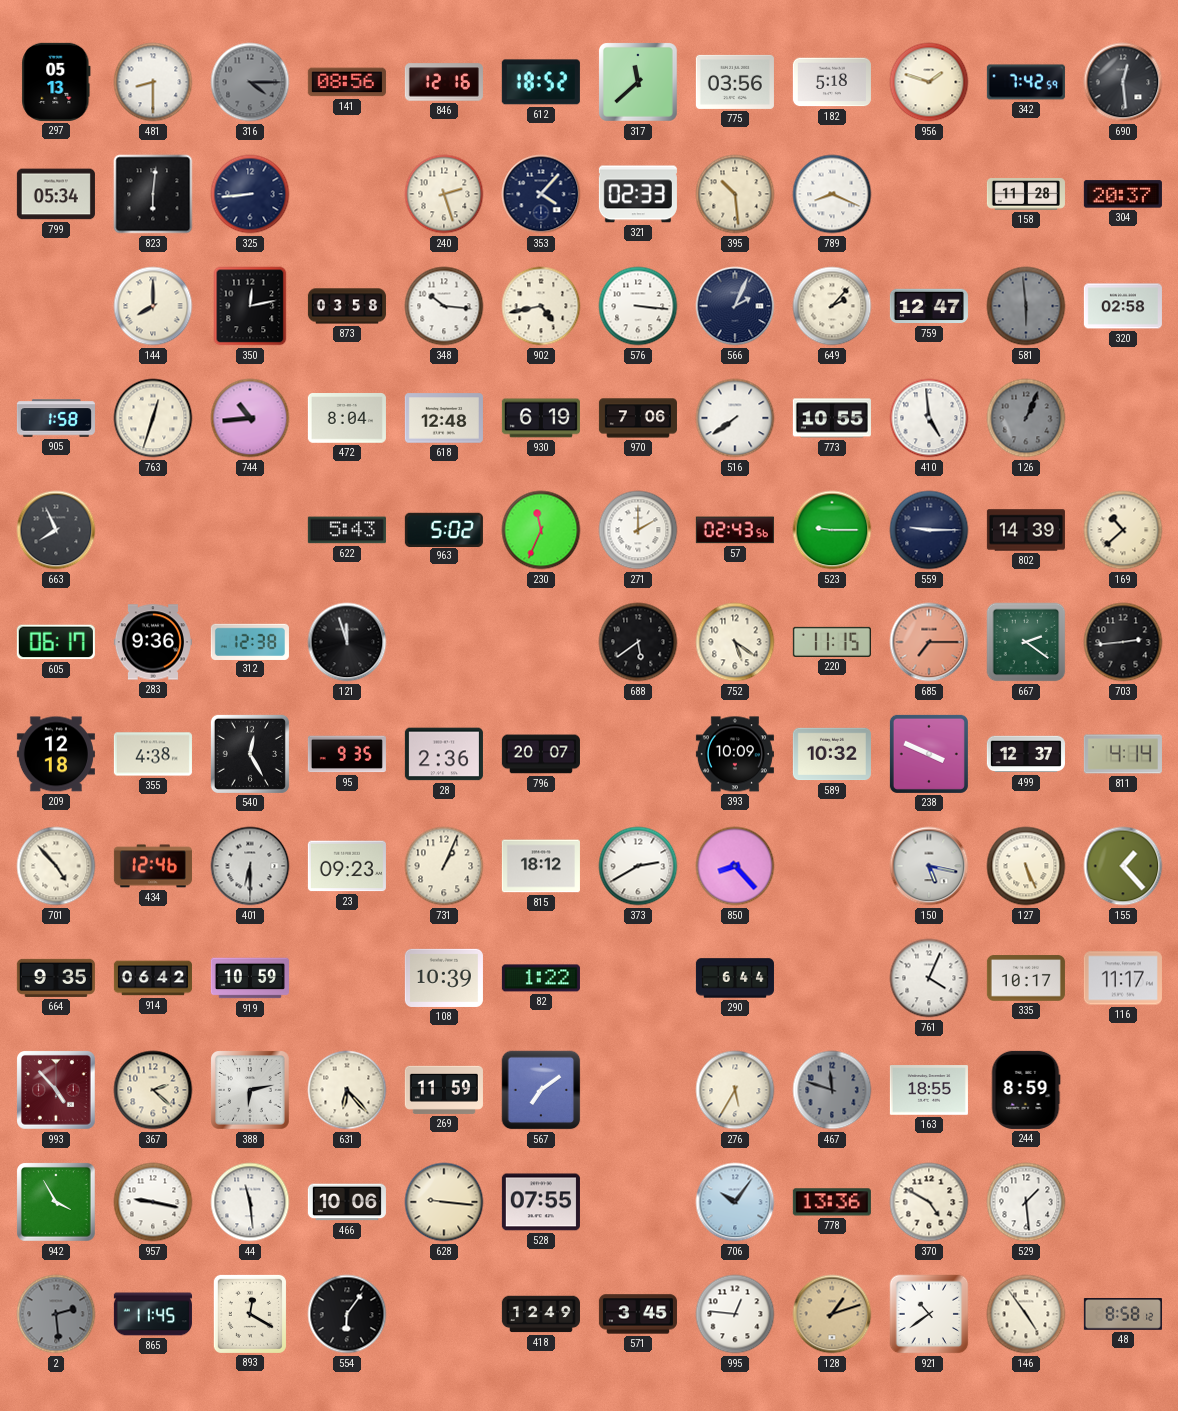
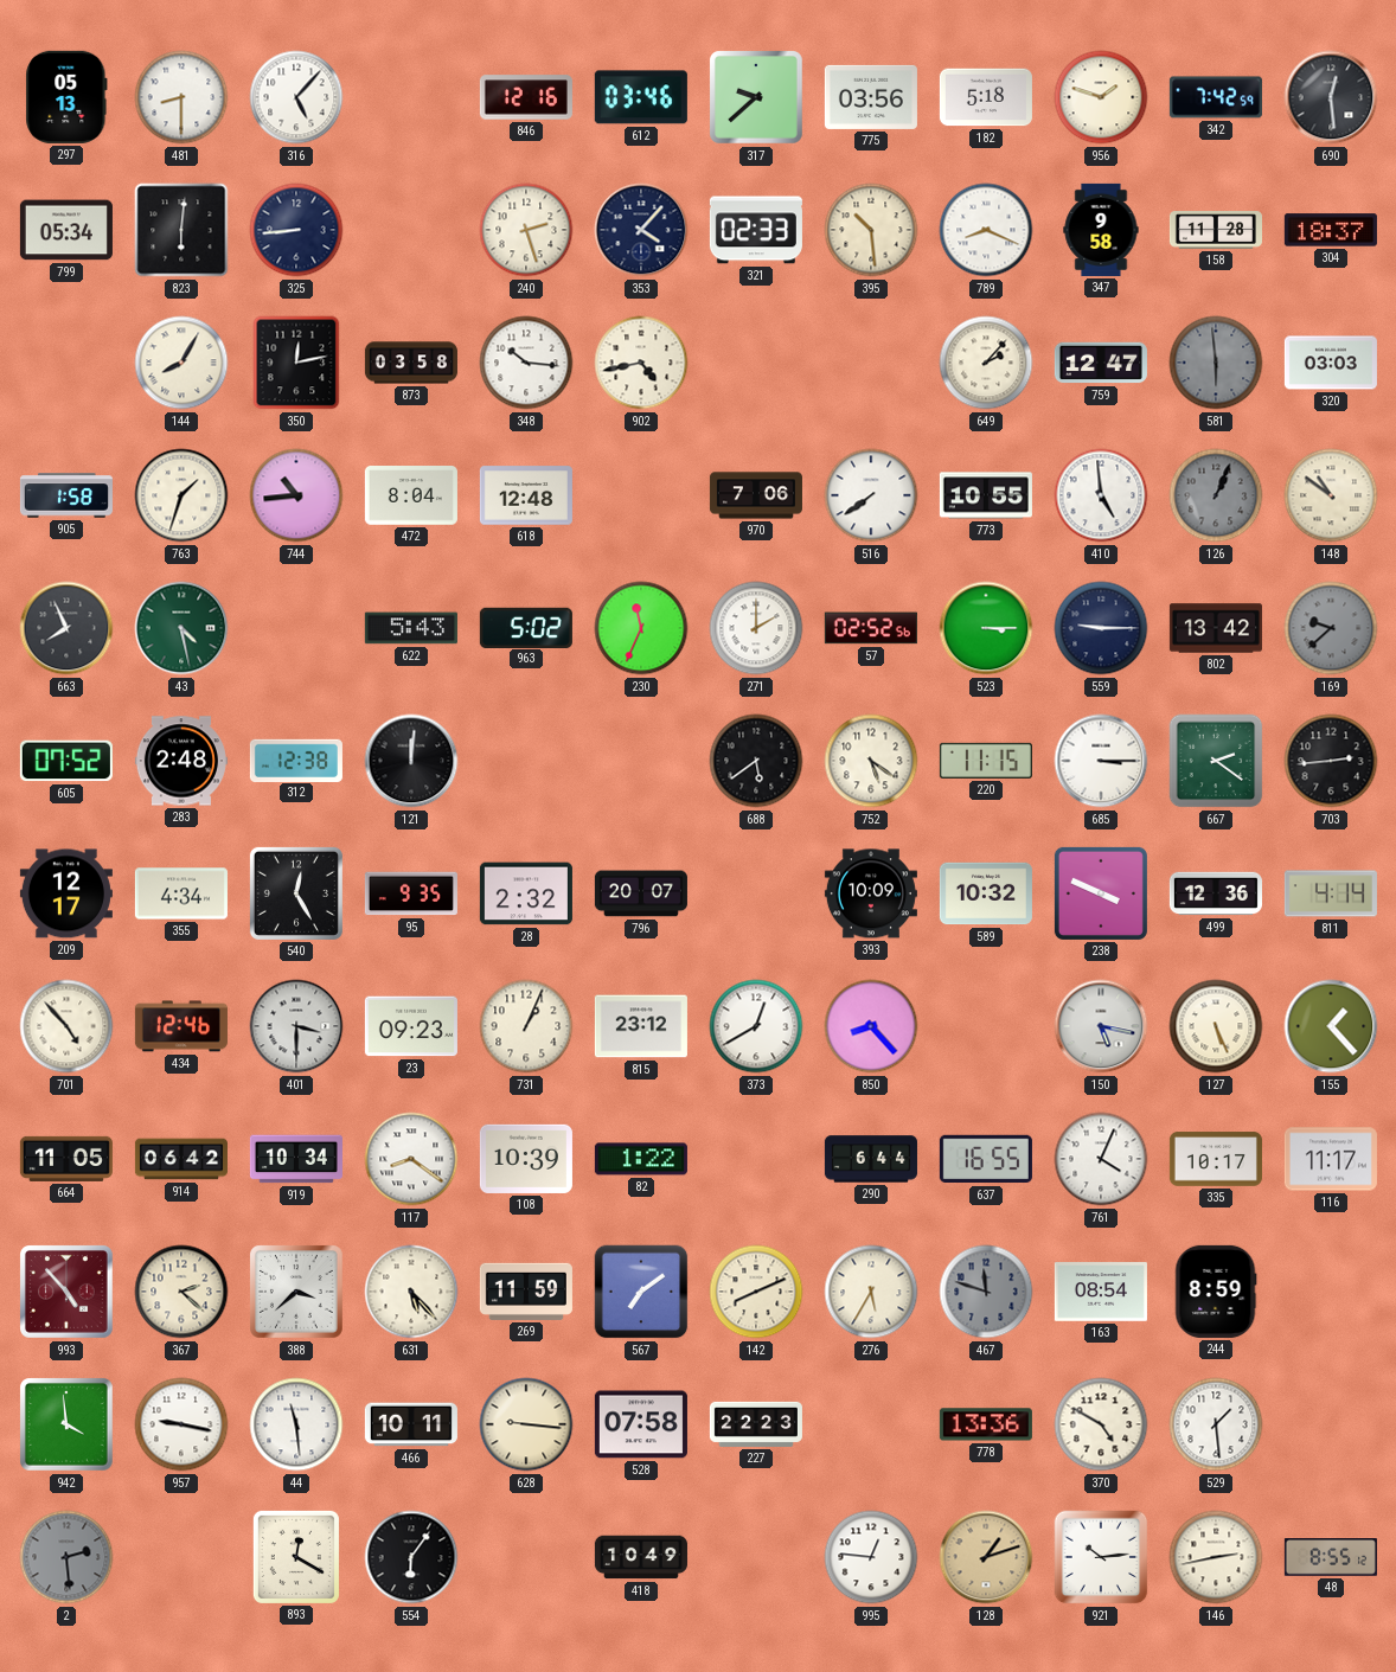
316: 4:15 -> 5:07
316 dial: grey -> white
141: 08:56 -> none
612: 18:52 -> 03:46
317: 11:38 -> 9:38
347: none -> 9:58
304: 20:37 -> 18:37
144: 8:00 -> 8:05
576: 3:16 -> none
566: 2:04 -> none
320: 02:58 -> 03:03
763: 12:33 -> 1:33
930: 6:19 -> none
148: none -> 10:51
43: none -> 4:28
57: 02:43 -> 02:52
523: 9:15 -> 3:15
802: 14:39 -> 13:42
169: 10:38 -> 9:38
169 dial: cream -> grey
605: 06:17 -> 07:52
283: 9:36 -> 2:48
121: 11:57 -> 12:01
685: 7:15 -> 3:15
685 dial: salmon -> white
209: 12:18 -> 12:17
355: 4:38 -> 4:34
28: 2:36 -> 2:32
499: 12:37 -> 12:36
401: 6:30 -> 3:30
815: 18:12 -> 23:12
373: 2:40 -> 12:40
664: 9:35 -> 11:05
919: 10:59 -> 10:34
117: none -> 8:21
637: none -> 16:55
388: 6:13 -> 3:38
631: 6:23 -> 5:23
142: none -> 8:11
163: 18:55 -> 08:54
942: 3:55 -> 3:59
466: 10:06 -> 10:11
528: 07:55 -> 07:58
227: none -> 22:23
706: 10:06 -> none
865: 11:45 -> none
418: 12:49 -> 10:49
571: 3:45 -> none
921: 10:39 -> 10:14
146: 4:54 -> 2:43
48: 8:58 -> 8:55
